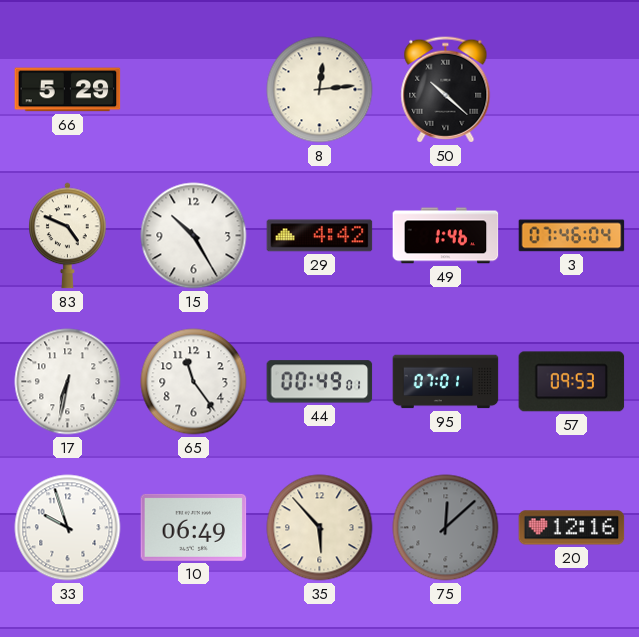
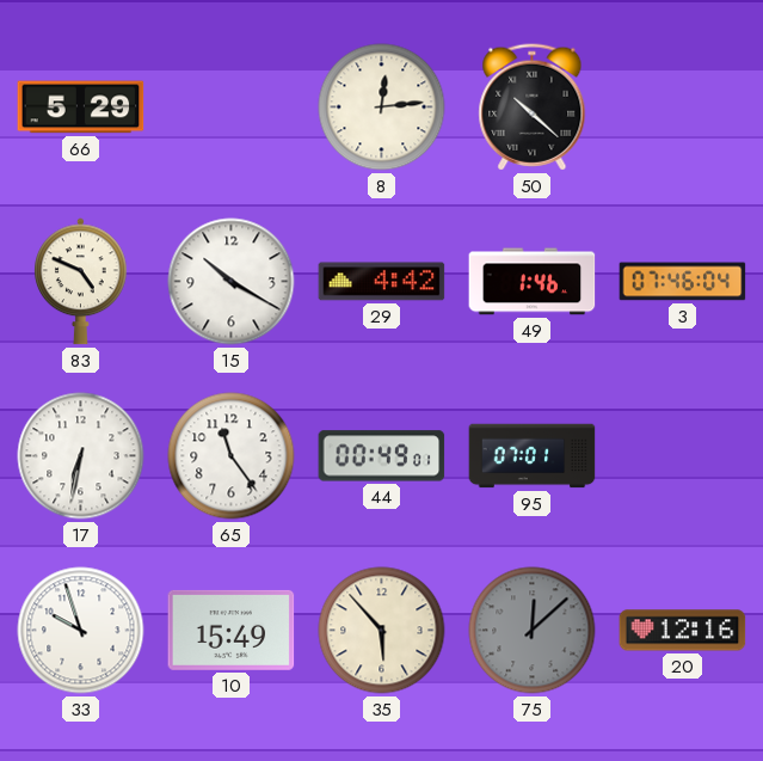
15: 10:25 -> 10:20
57: 09:53 -> none
10: 06:49 -> 15:49
